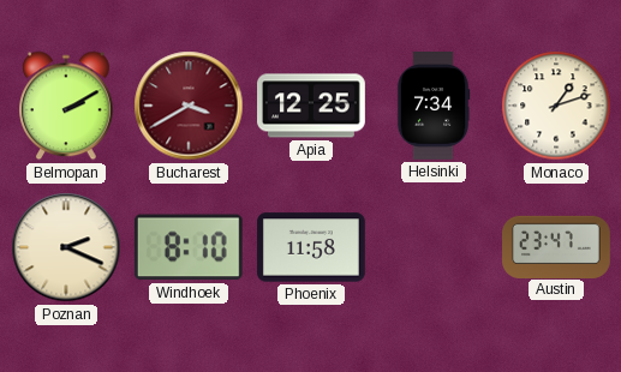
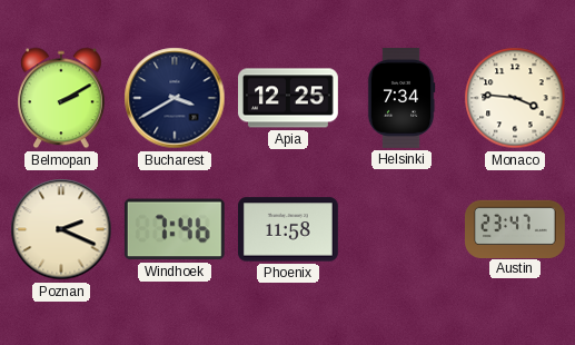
Bucharest dial: burgundy -> navy
Monaco: 1:12 -> 3:46
Windhoek: 8:10 -> 7:46
